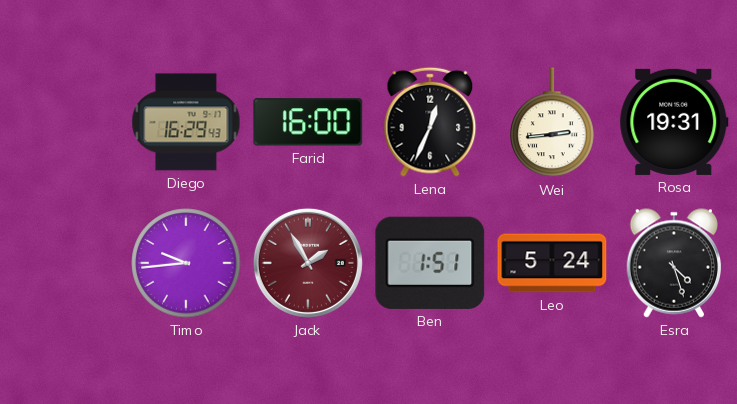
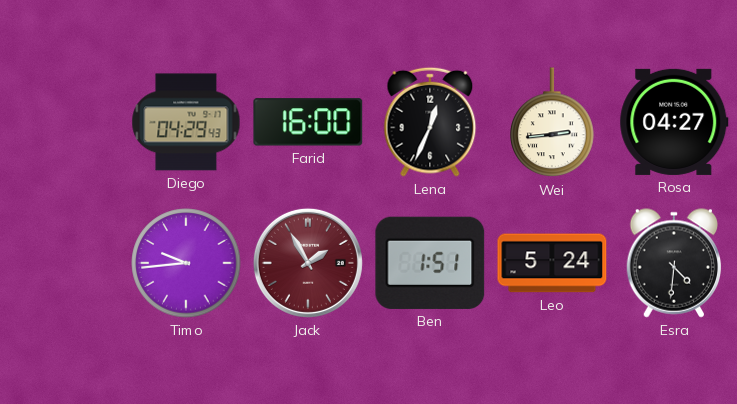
Diego: 16:29 -> 04:29
Rosa: 19:31 -> 04:27
Esra: 4:27 -> 4:31
